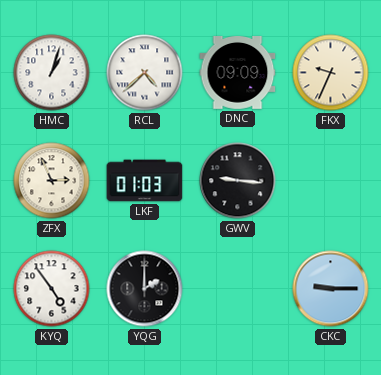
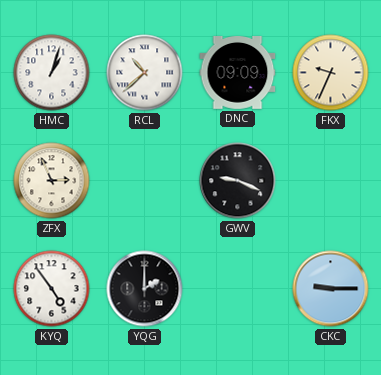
RCL: 4:38 -> 10:38
LKF: 01:03 -> none
GWV: 9:16 -> 9:19
